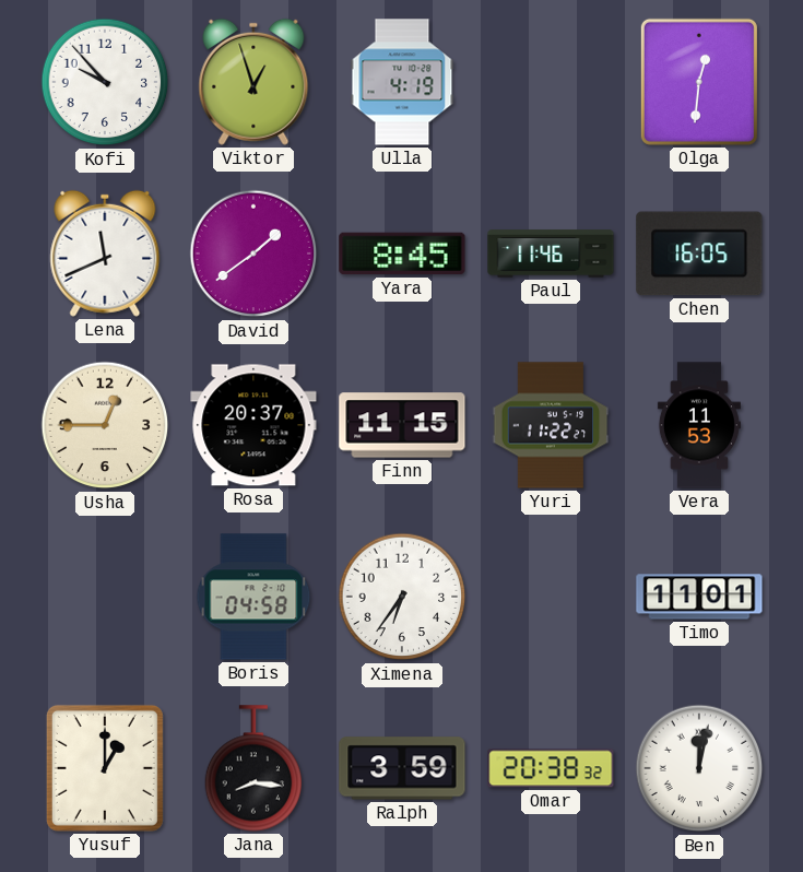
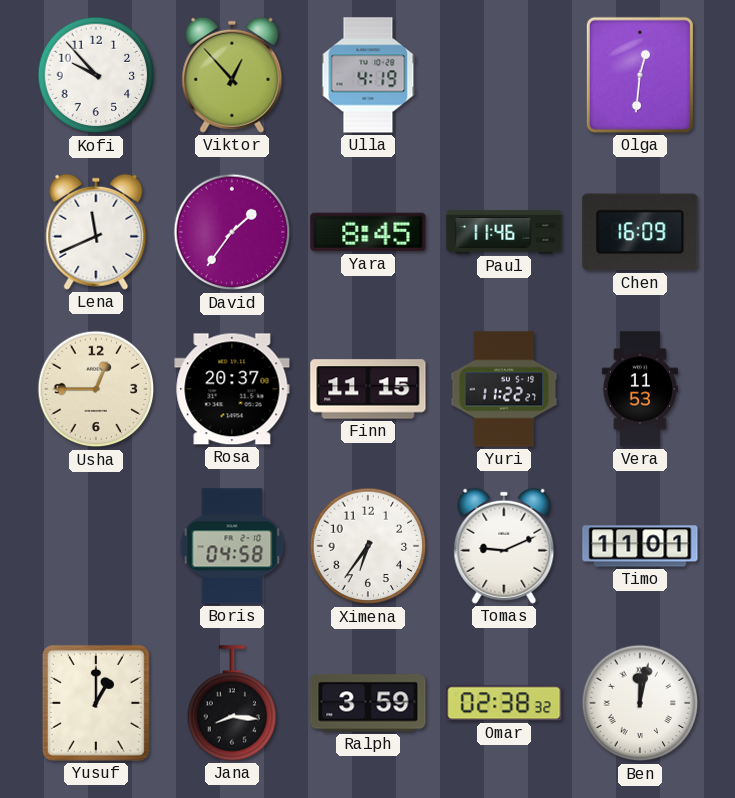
Viktor: 12:57 -> 12:53
David: 1:39 -> 1:36
Chen: 16:05 -> 16:09
Tomas: none -> 9:11
Omar: 20:38 -> 02:38
